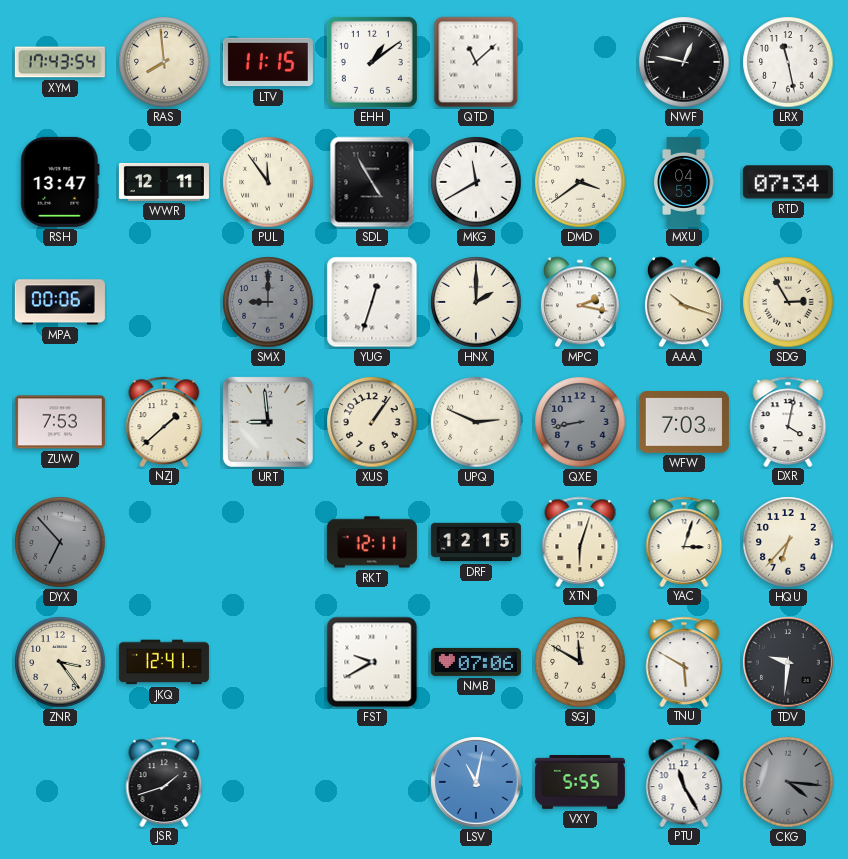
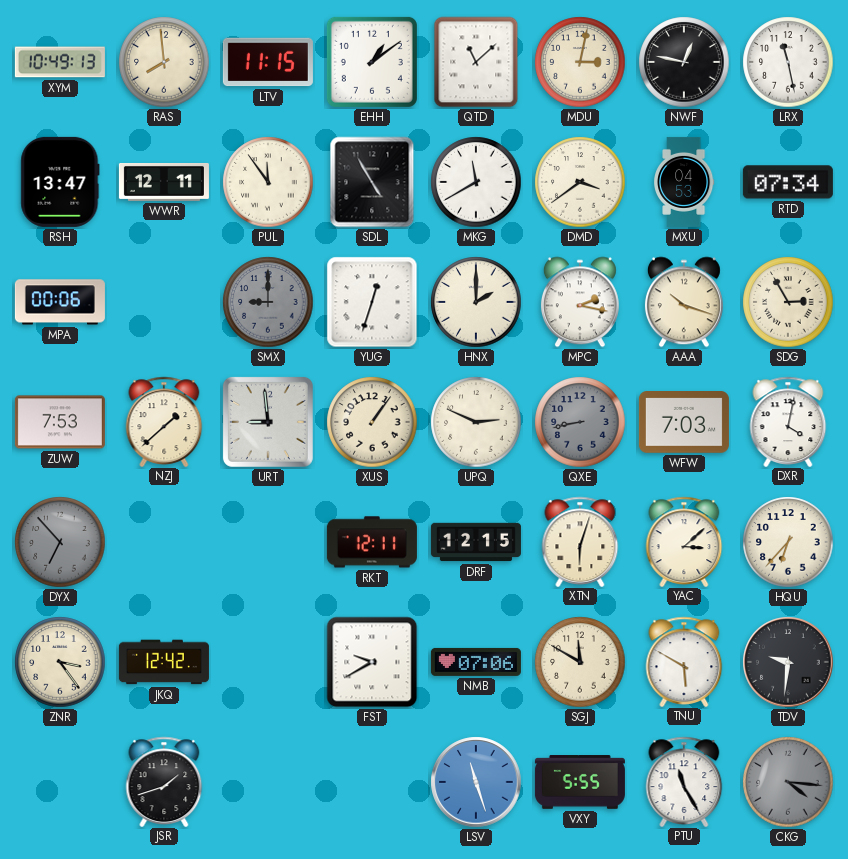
XYM: 17:43 -> 10:49
MDU: none -> 3:02
YAC: 3:03 -> 3:08
JKQ: 12:41 -> 12:42
LSV: 11:02 -> 11:27
